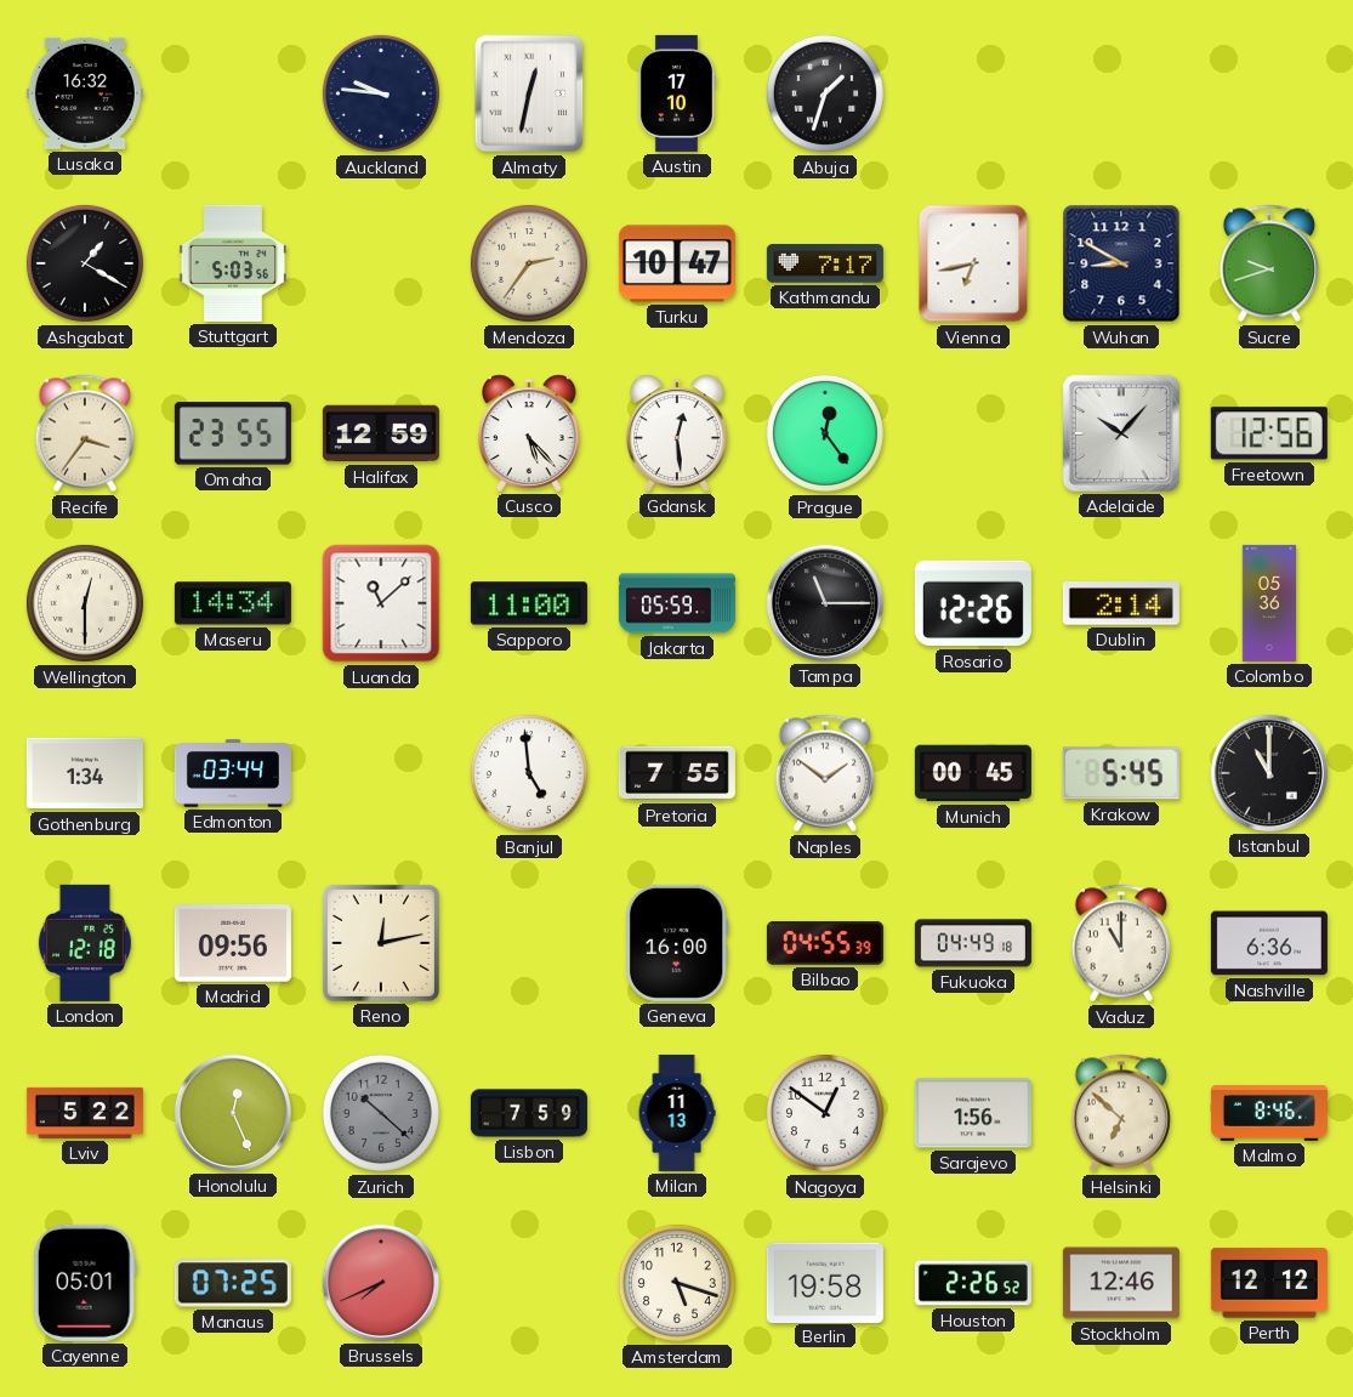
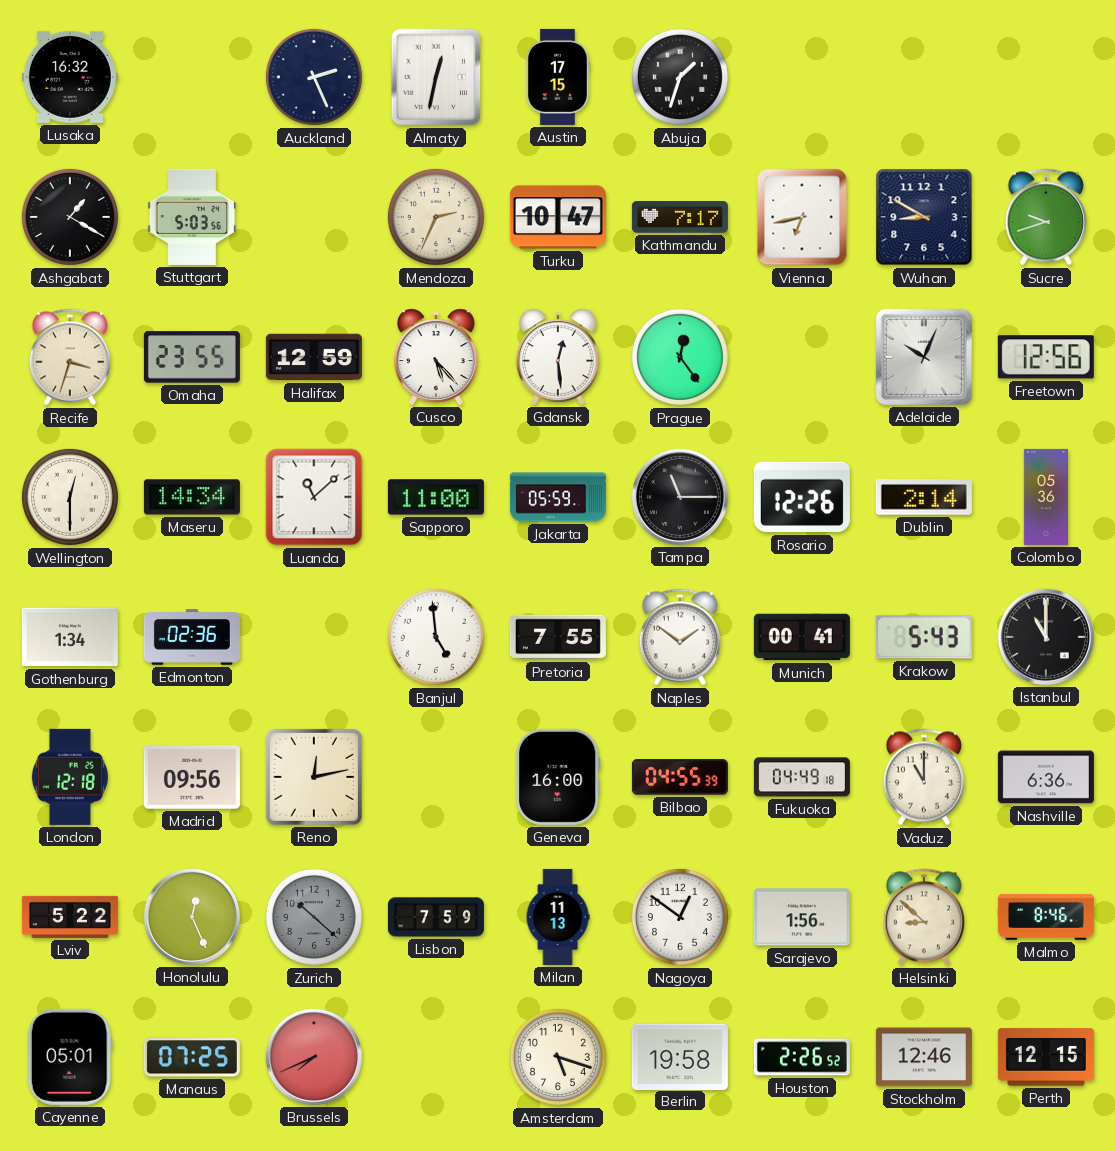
Auckland: 9:46 -> 2:26
Austin: 17:10 -> 17:15
Mendoza: 2:36 -> 2:34
Recife: 3:36 -> 3:33
Adelaide: 10:07 -> 10:04
Edmonton: 03:44 -> 02:36
Munich: 00:45 -> 00:41
Krakow: 5:45 -> 5:43
Helsinki: 6:52 -> 8:52
Perth: 12:12 -> 12:15
